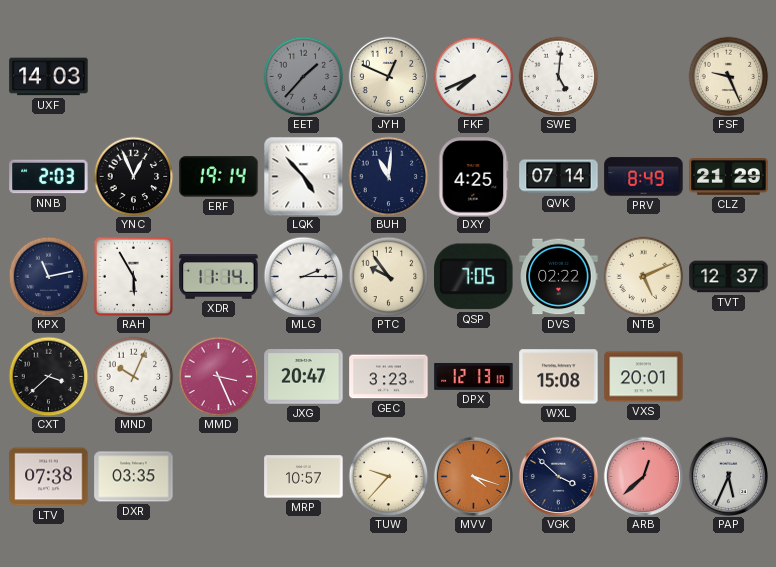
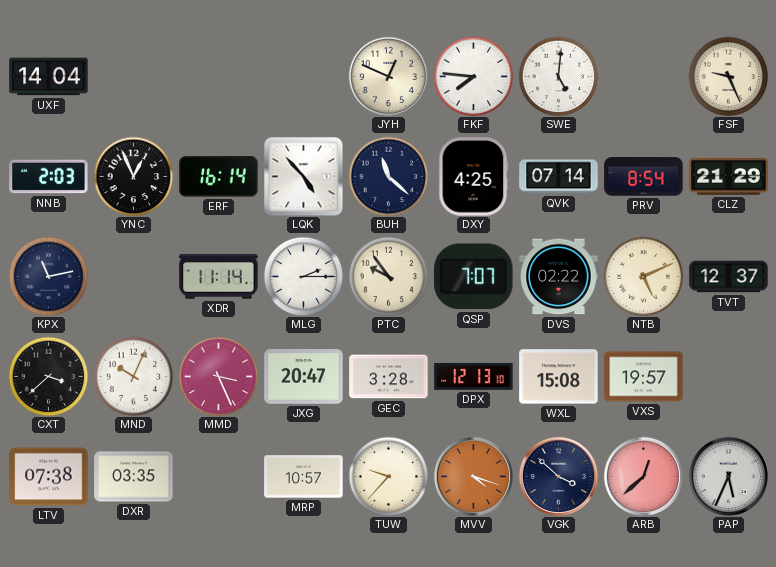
UXF: 14:03 -> 14:04
EET: 1:37 -> none
FKF: 7:41 -> 7:46
ERF: 19:14 -> 16:14
BUH: 11:01 -> 11:22
PRV: 8:49 -> 8:54
RAH: 5:55 -> none
QSP: 7:05 -> 7:07
GEC: 3:23 -> 3:28
VXS: 20:01 -> 19:57
